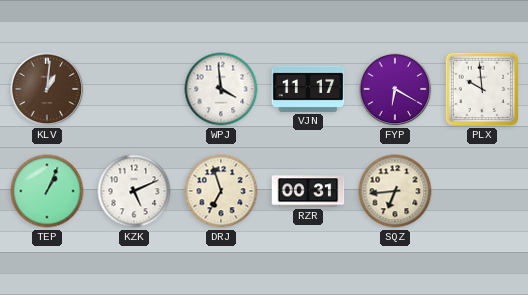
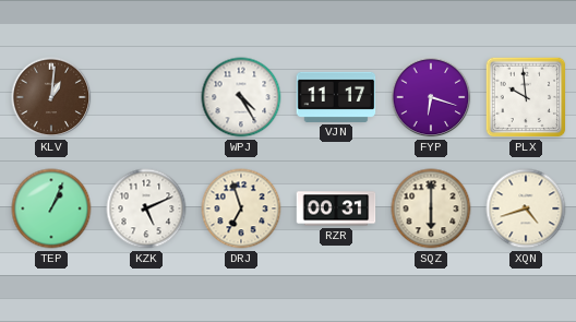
WPJ: 3:59 -> 4:25
FYP: 6:20 -> 6:18
SQZ: 6:44 -> 6:00
XQN: none -> 4:42
